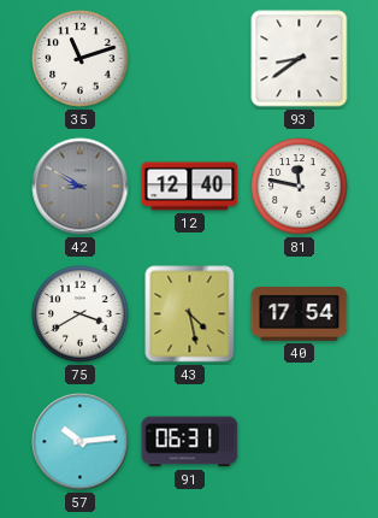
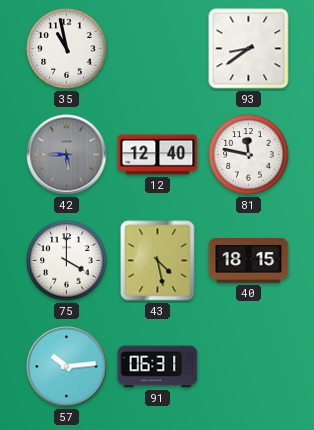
35: 11:12 -> 10:58
42: 8:50 -> 5:45
75: 3:40 -> 4:00
40: 17:54 -> 18:15
